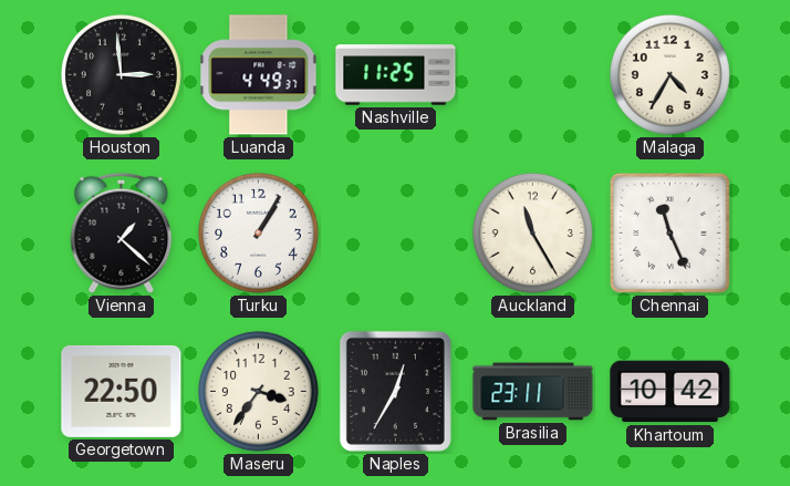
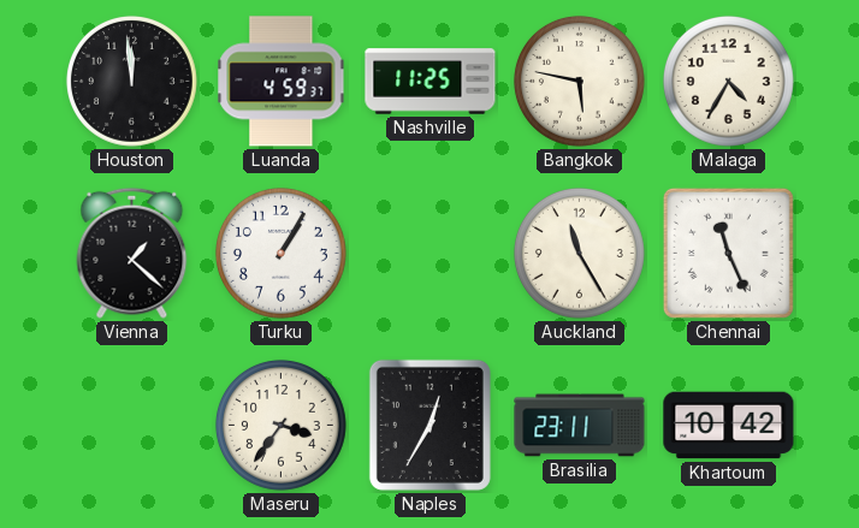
Houston: 2:59 -> 11:59
Luanda: 4:49 -> 4:59
Bangkok: none -> 5:47
Georgetown: 22:50 -> none
